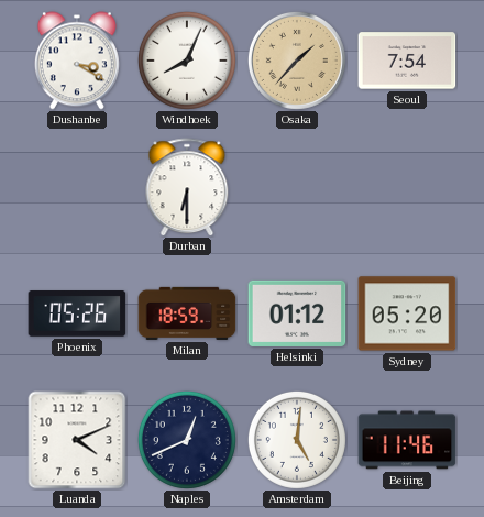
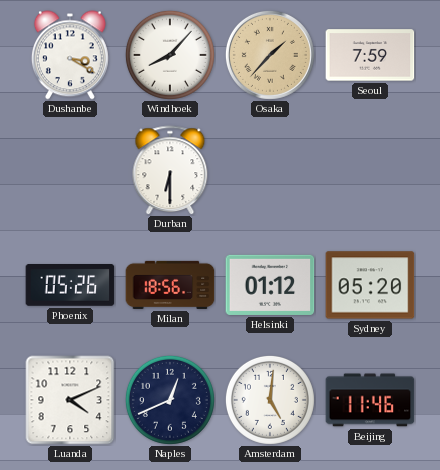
Windhoek: 8:04 -> 8:07
Seoul: 7:54 -> 7:59
Milan: 18:59 -> 18:56
